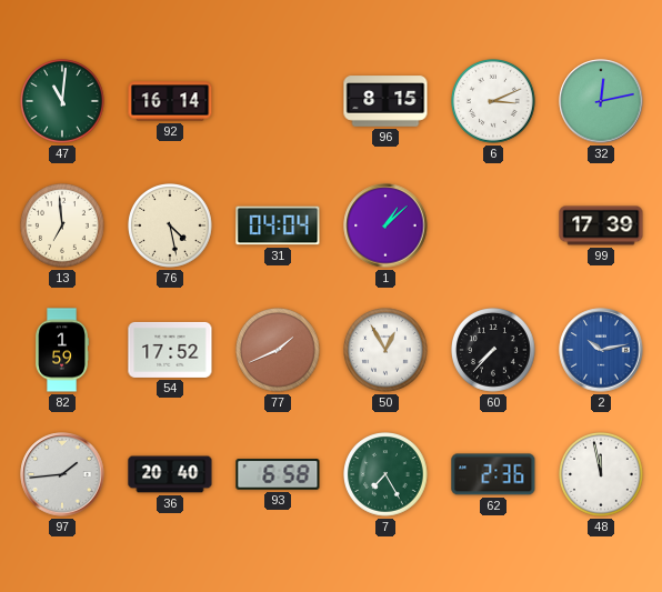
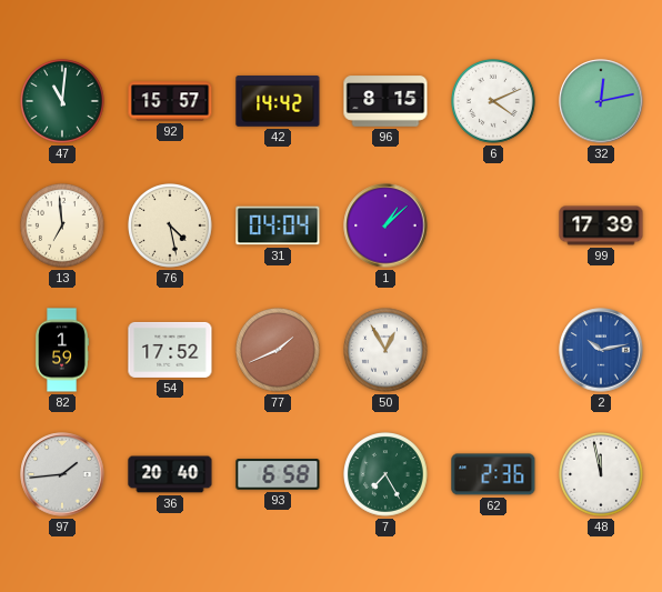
92: 16:14 -> 15:57
42: none -> 14:42
6: 3:11 -> 4:11
60: 7:37 -> none
